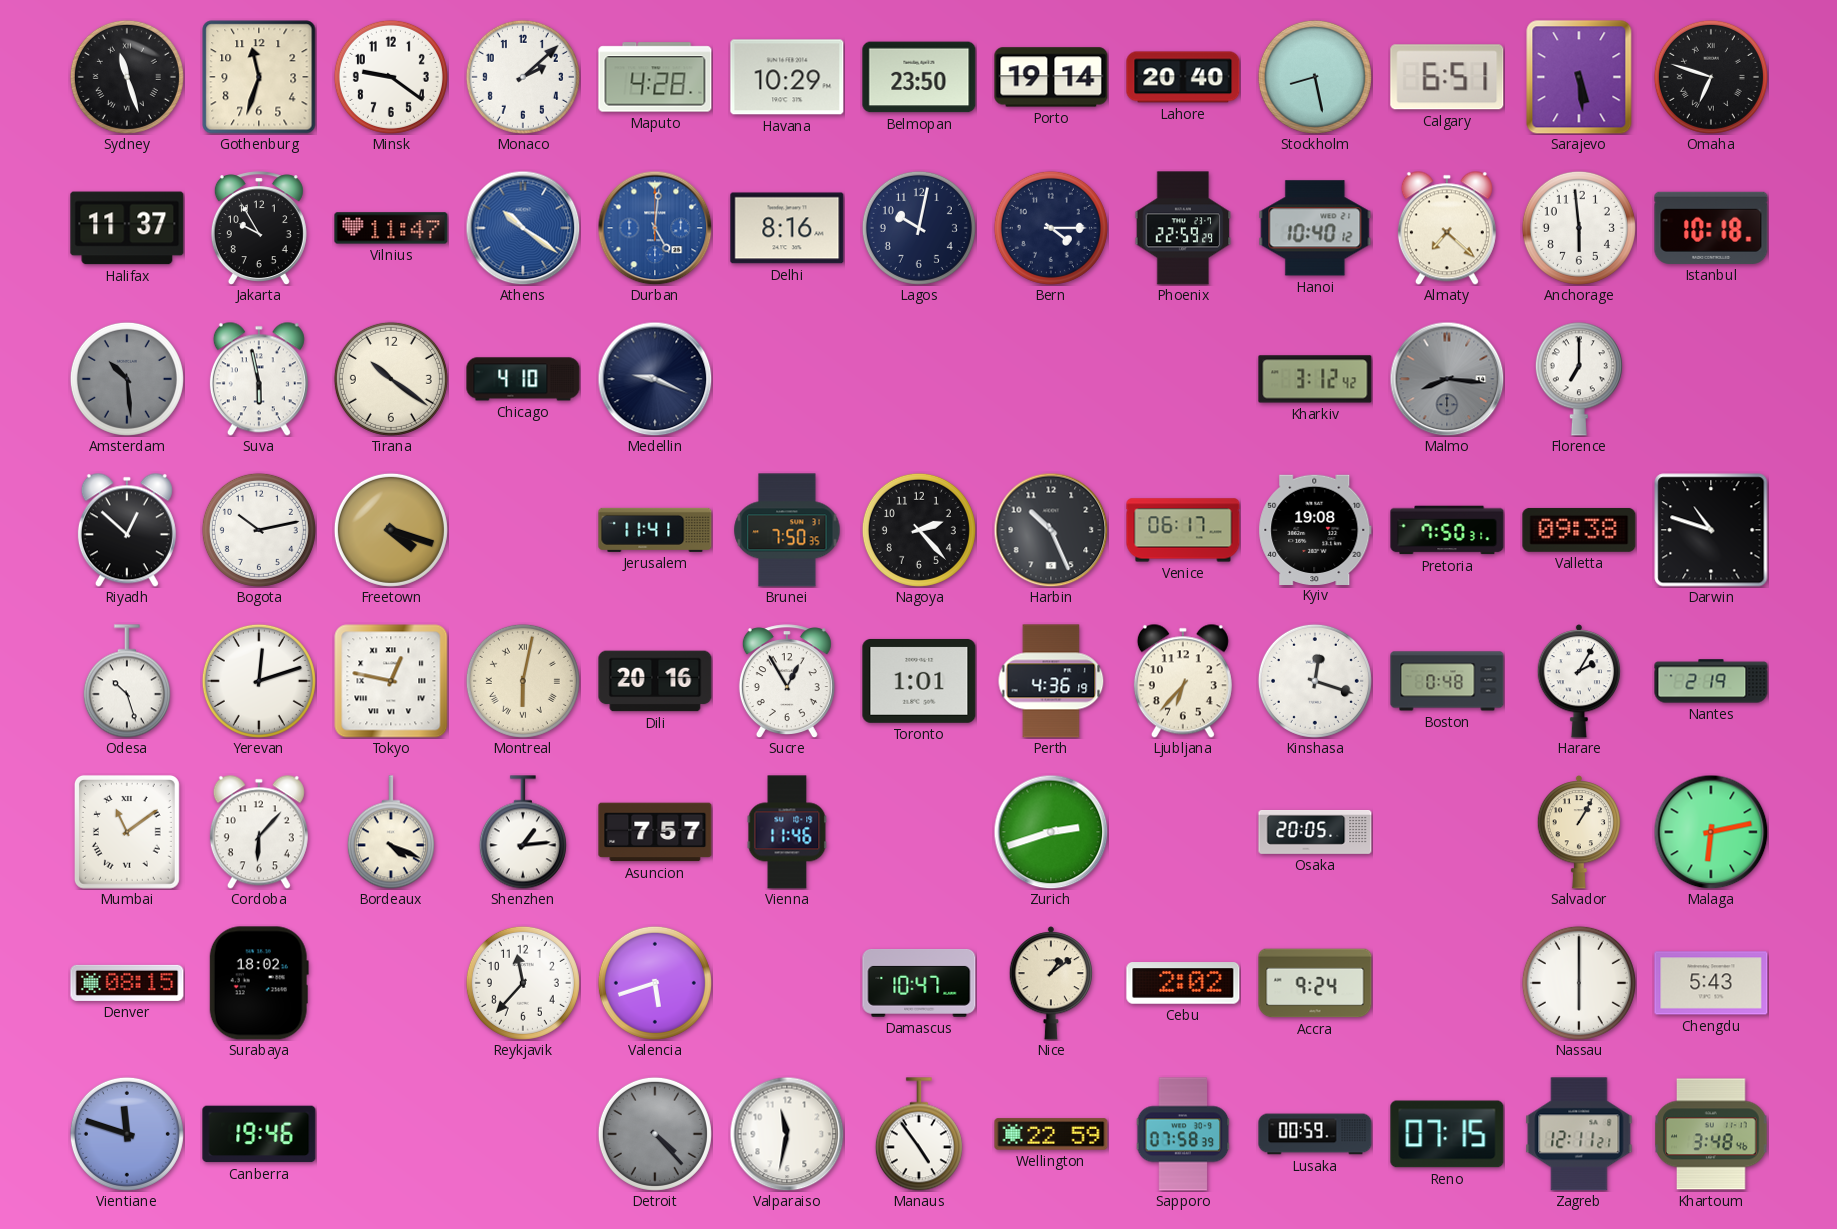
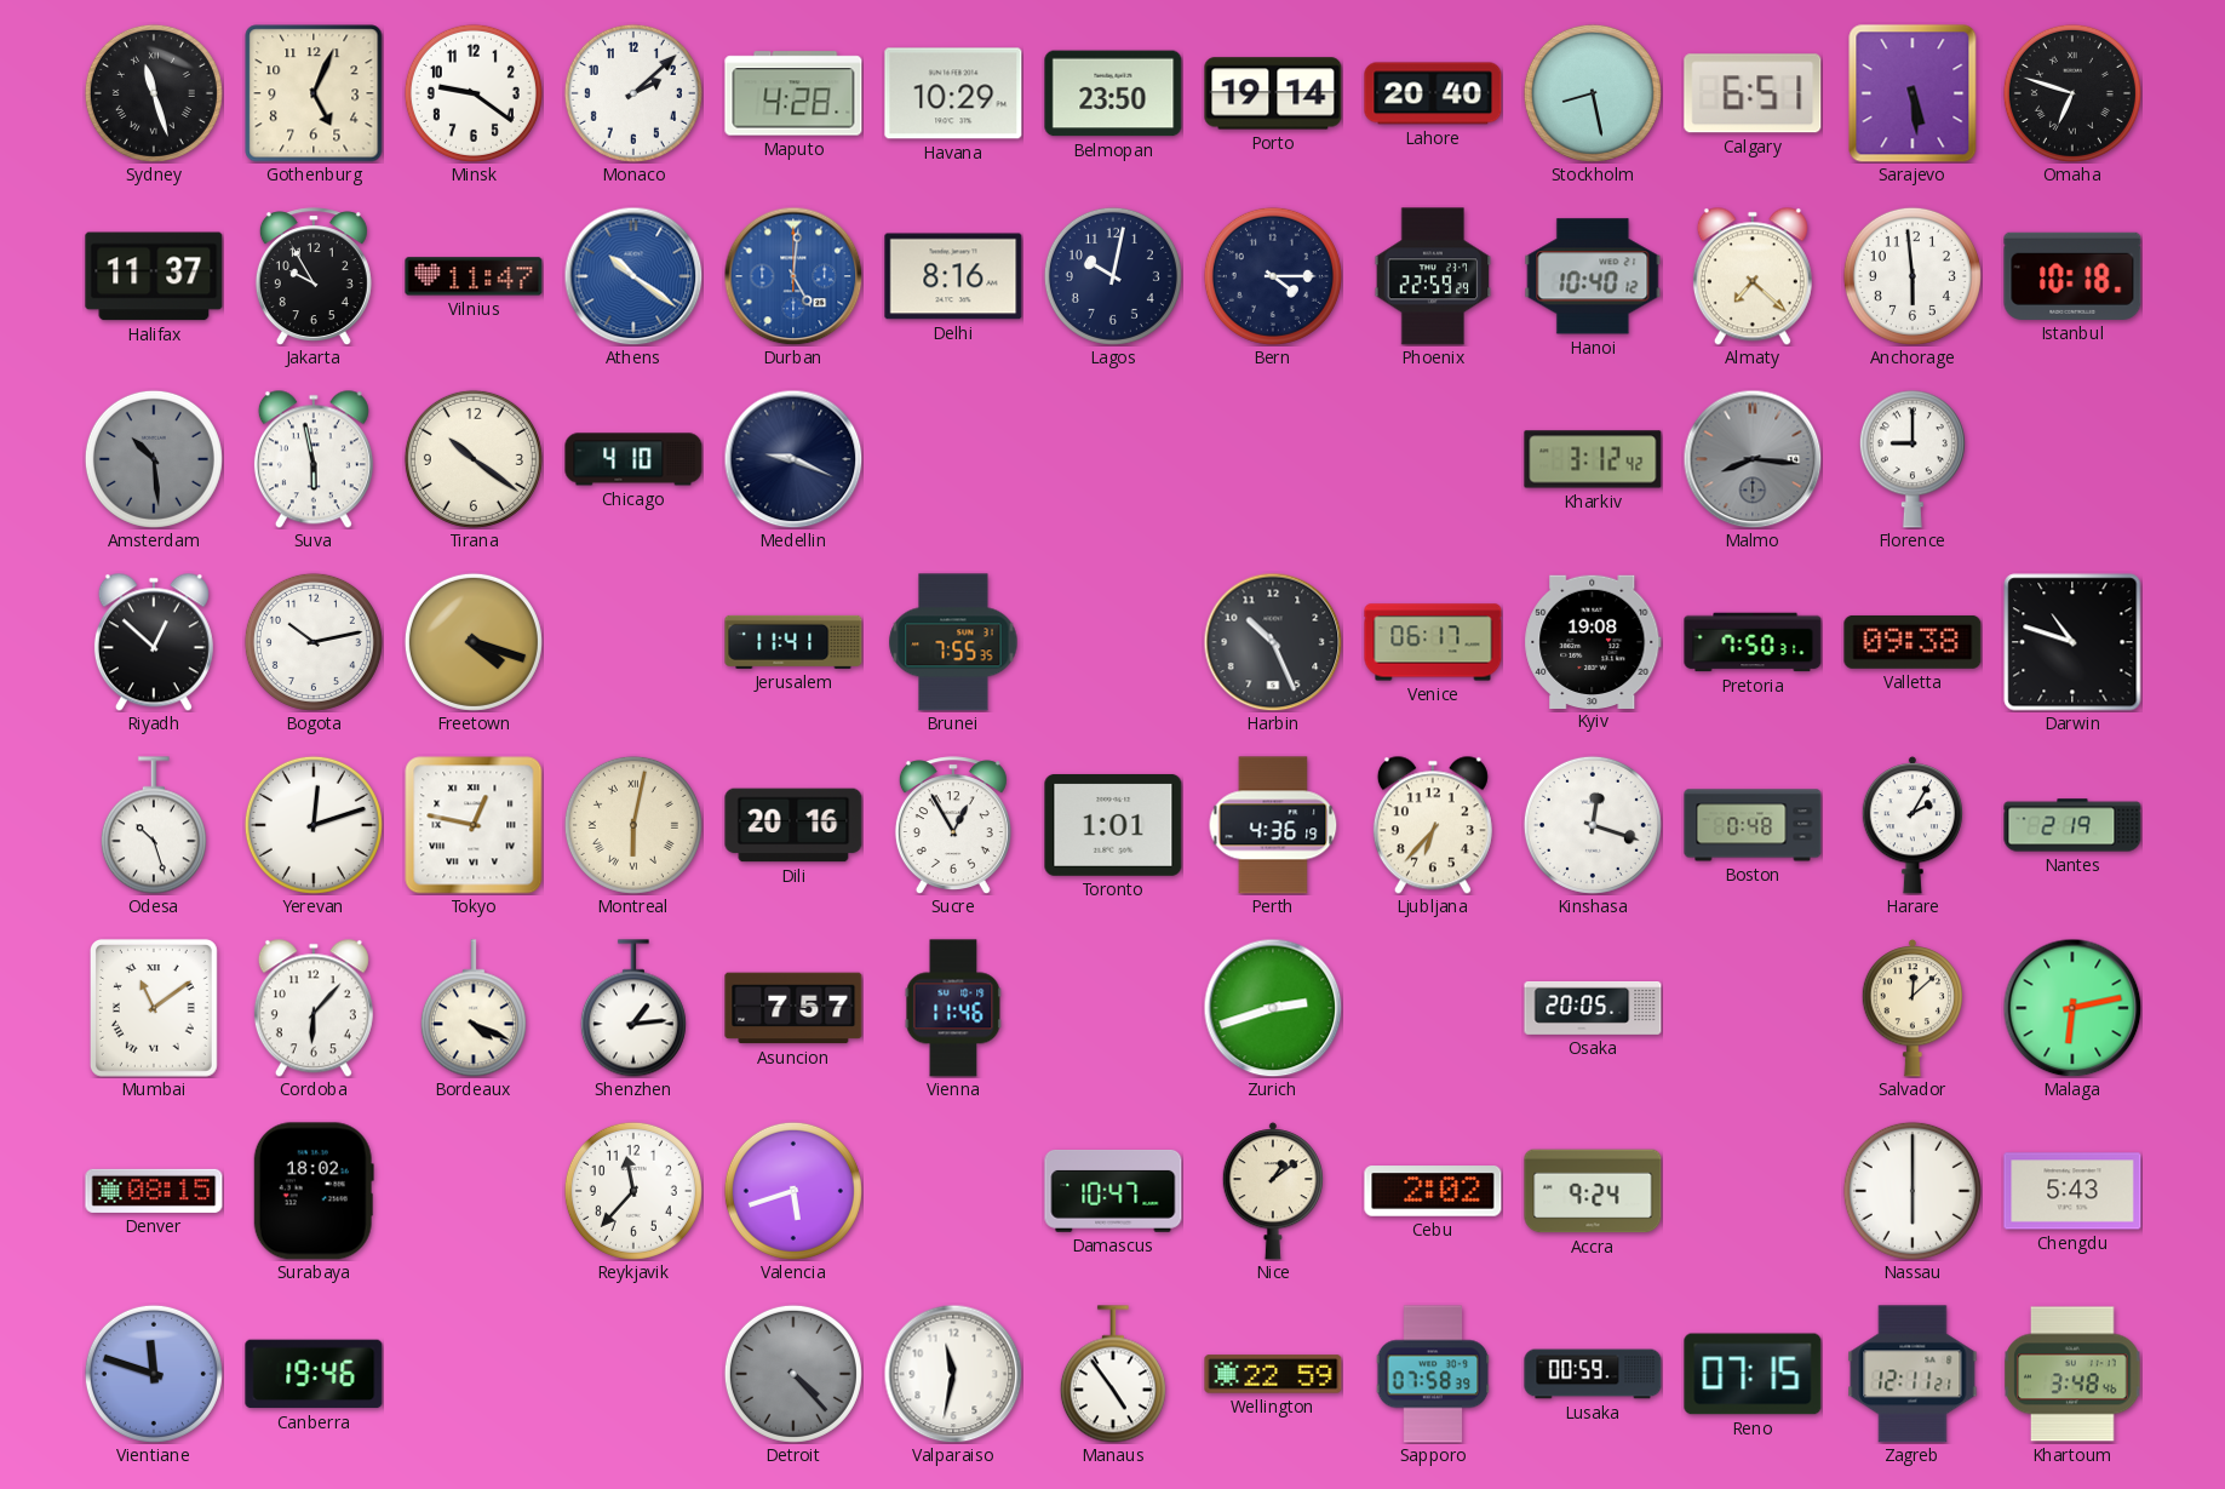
Gothenburg: 11:33 -> 5:04
Florence: 7:00 -> 9:00
Brunei: 7:50 -> 7:55
Nagoya: 2:23 -> none
Salvador: 1:05 -> 12:08
